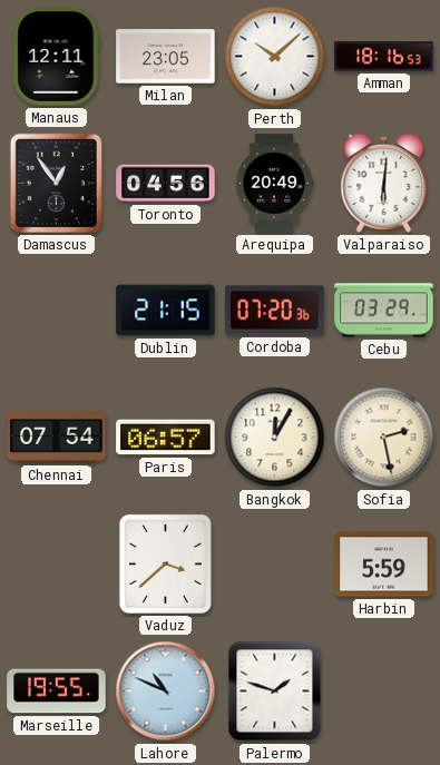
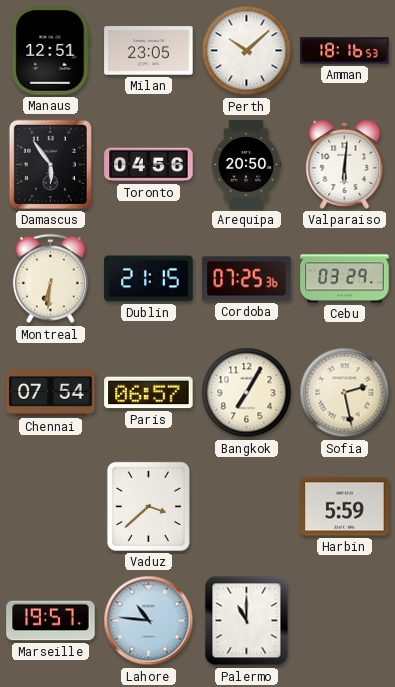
Manaus: 12:11 -> 12:51
Damascus: 12:54 -> 5:54
Arequipa: 20:49 -> 20:50
Montreal: none -> 6:31
Cordoba: 07:20 -> 07:25
Bangkok: 12:05 -> 7:05
Marseille: 19:55 -> 19:57
Lahore: 10:49 -> 10:46
Palermo: 1:48 -> 11:00
